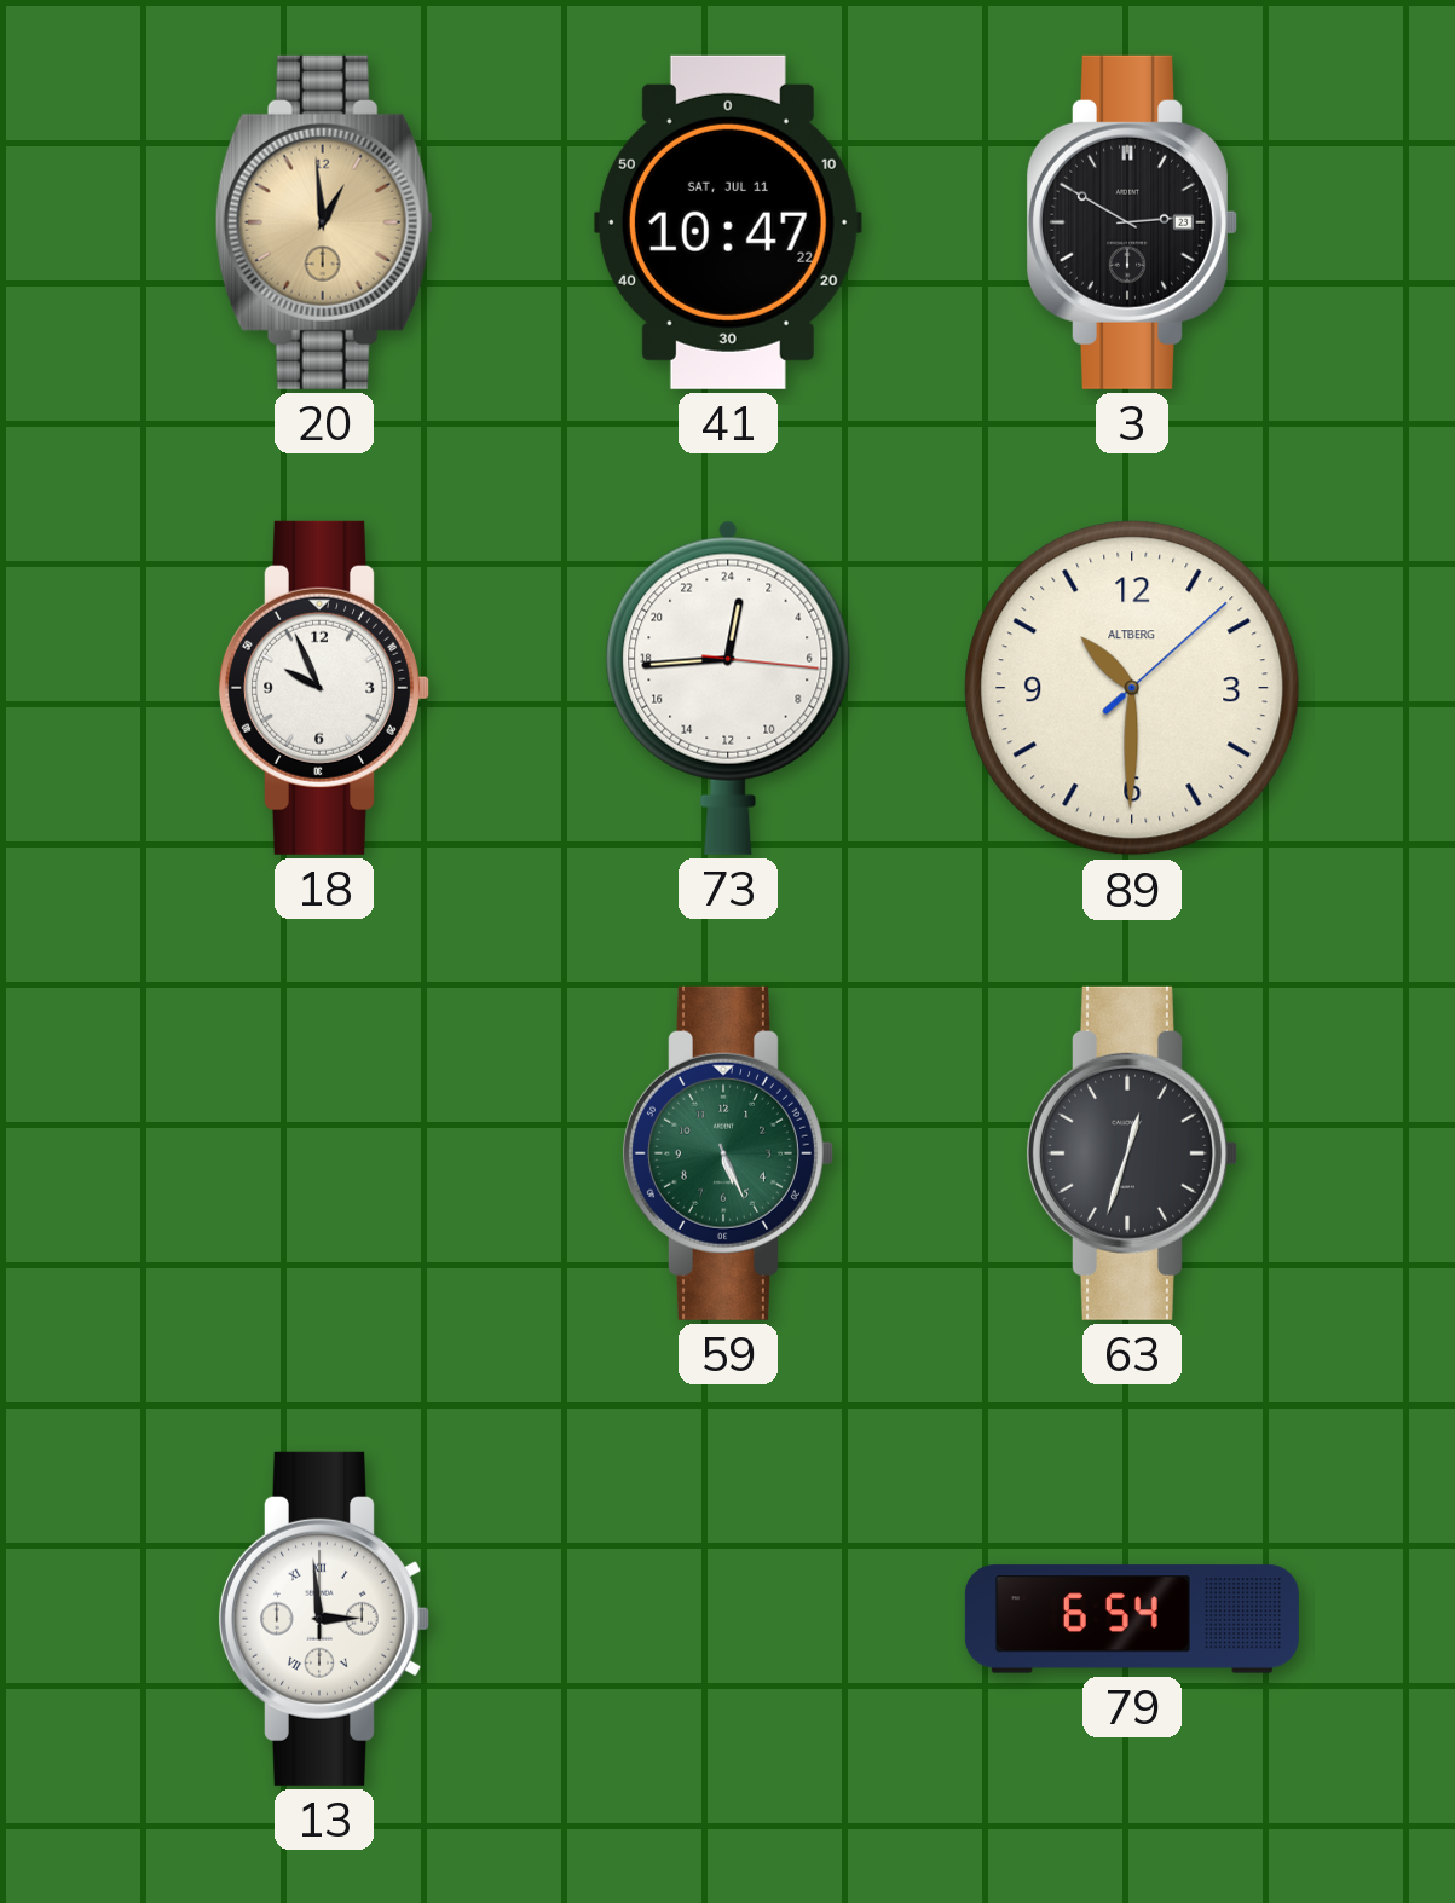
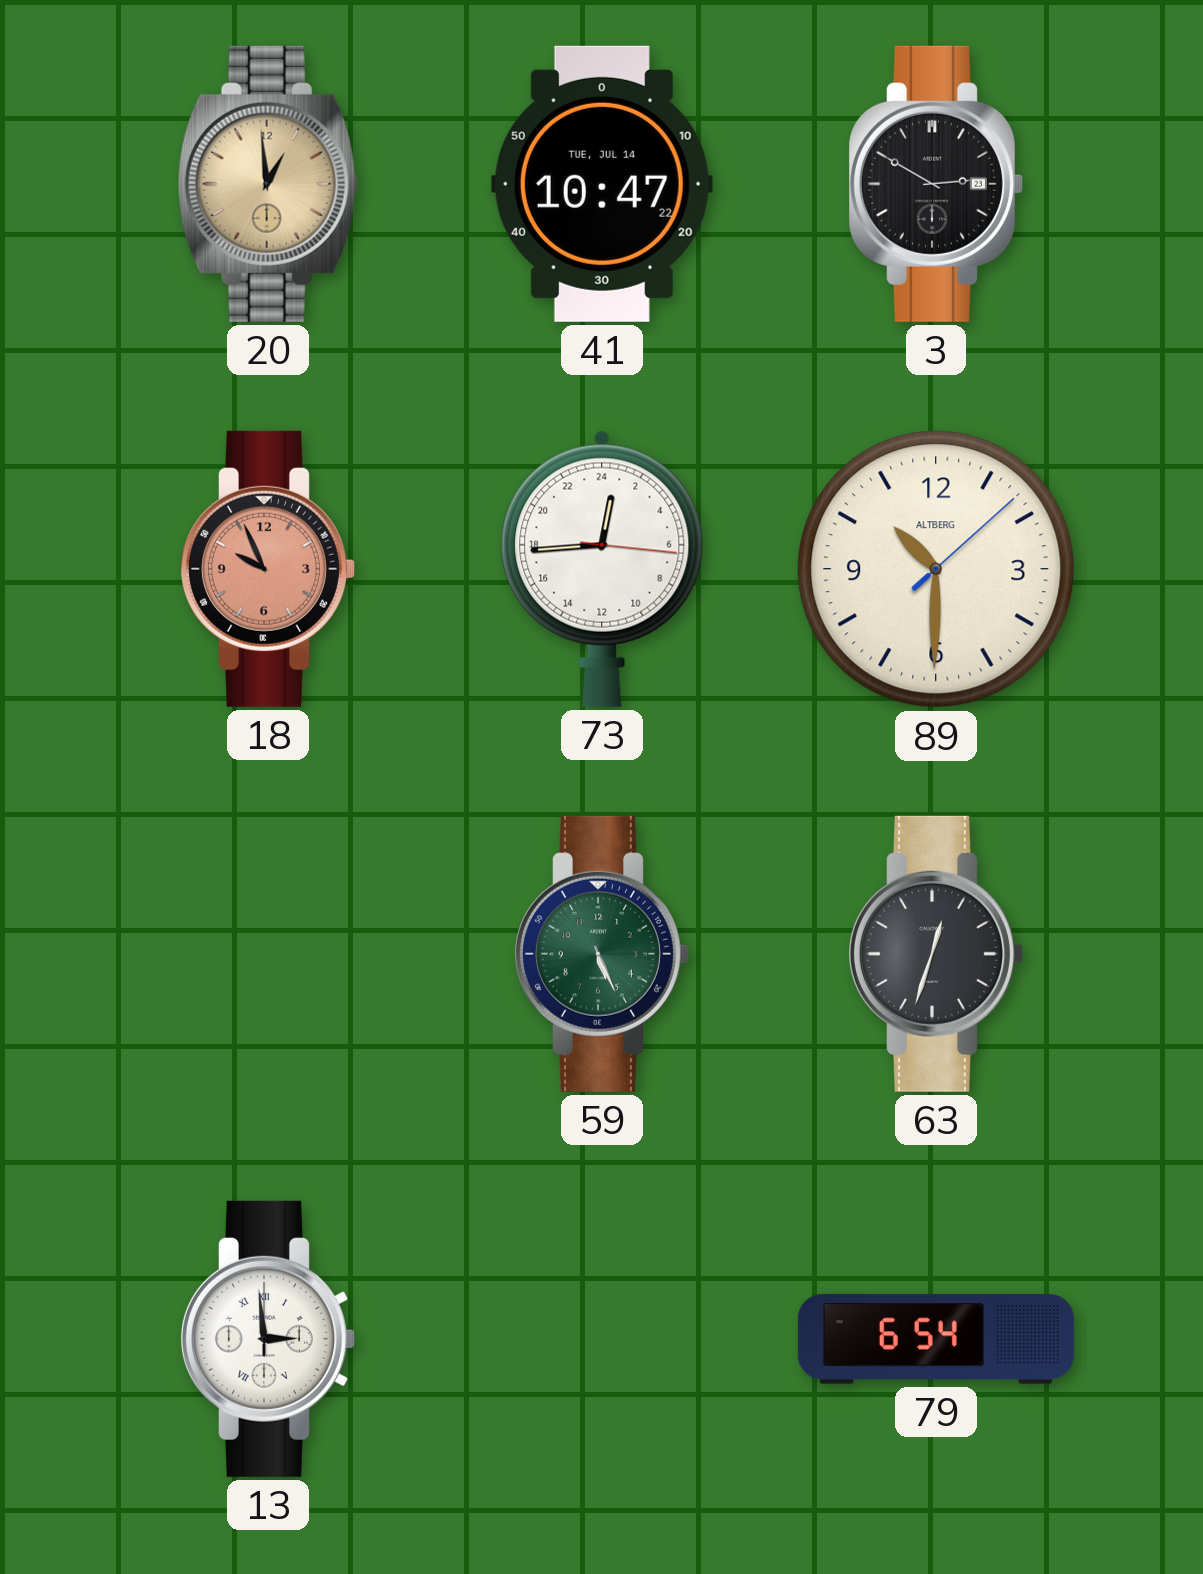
41 date: SAT, JUL 11 -> TUE, JUL 14
18 dial: white -> salmon
